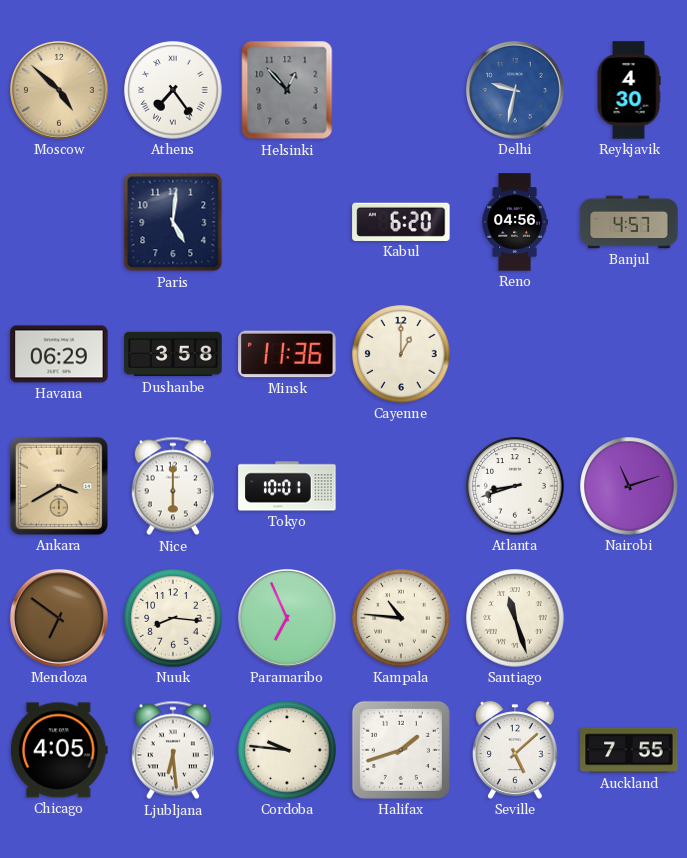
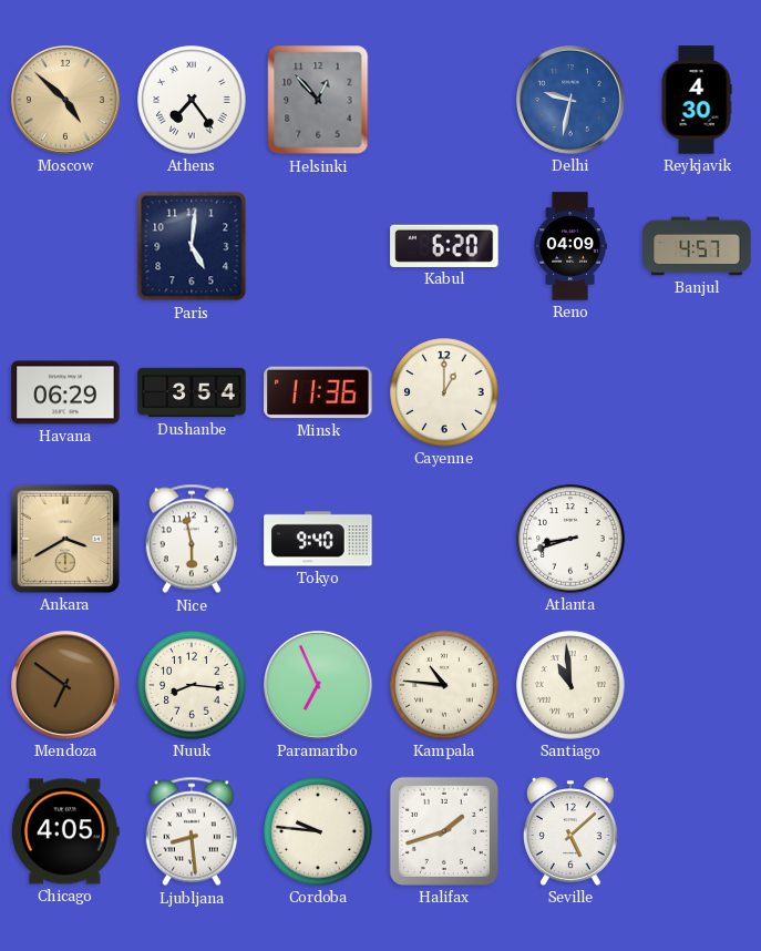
Reno: 04:56 -> 04:09
Dushanbe: 3:58 -> 3:54
Nice: 6:00 -> 5:58
Tokyo: 10:01 -> 9:40
Nairobi: 11:12 -> none
Santiago: 11:27 -> 10:59
Ljubljana: 6:29 -> 8:29
Auckland: 7:55 -> none
